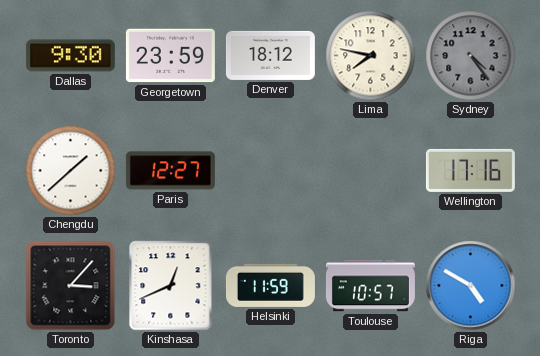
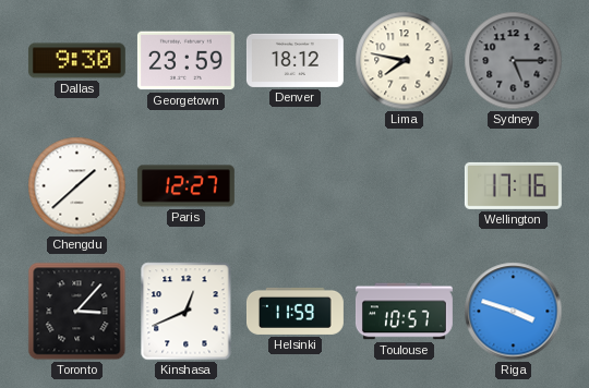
Sydney: 4:24 -> 5:15
Riga: 4:50 -> 3:48
